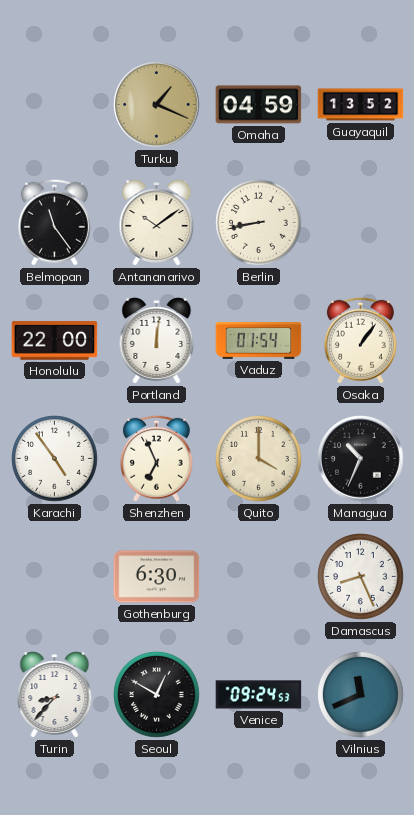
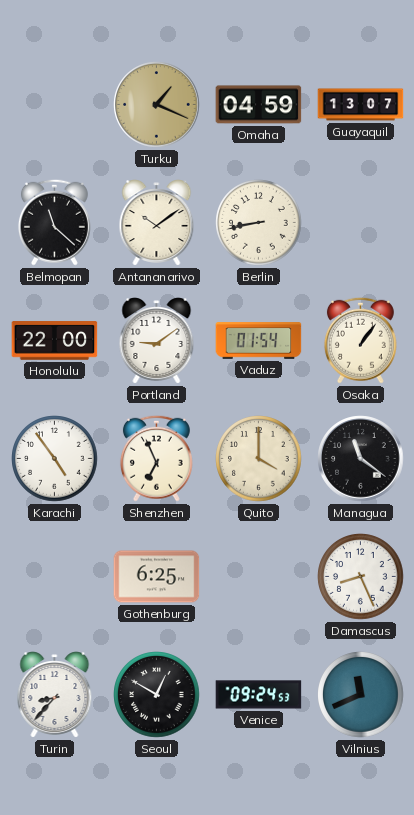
Guayaquil: 13:52 -> 13:07
Belmopan: 11:24 -> 11:22
Portland: 12:01 -> 9:09
Managua: 10:34 -> 11:21
Gothenburg: 6:30 -> 6:25
